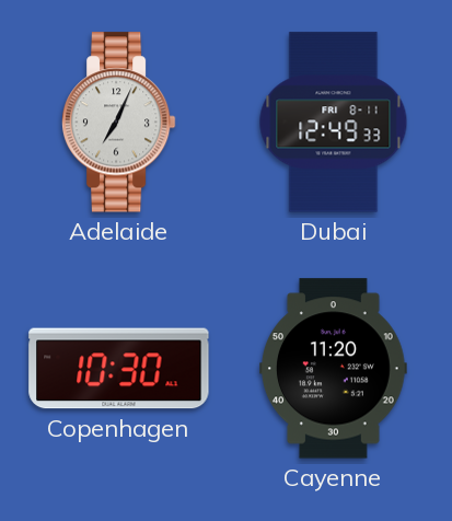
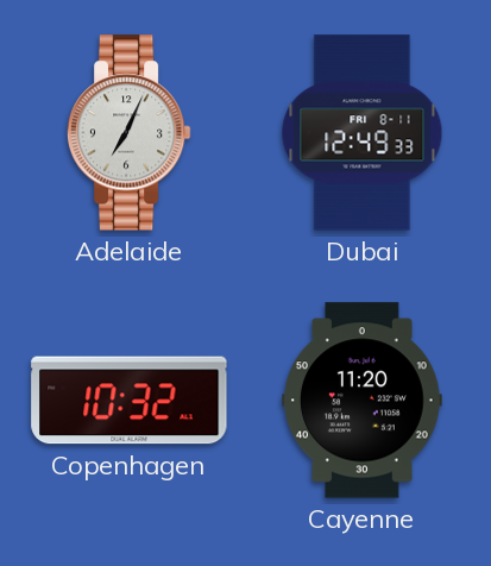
Copenhagen: 10:30 -> 10:32
